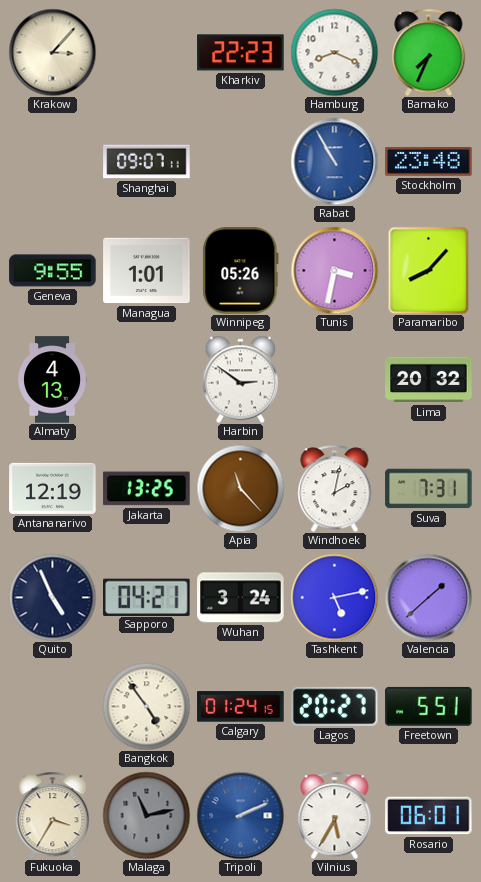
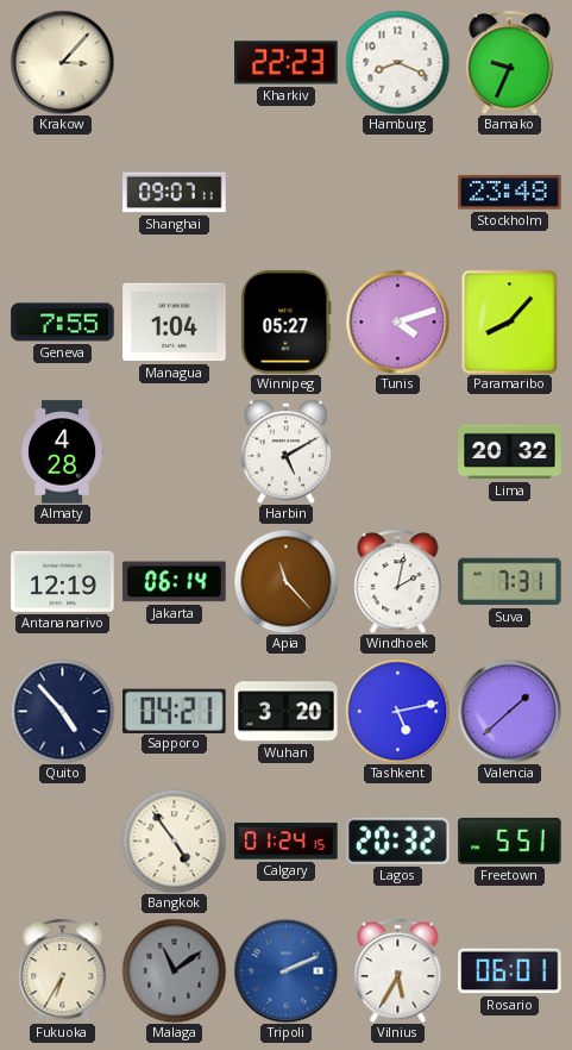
Bamako: 7:34 -> 9:34
Rabat: 10:55 -> none
Geneva: 9:55 -> 7:55
Managua: 1:01 -> 1:04
Winnipeg: 05:26 -> 05:27
Tunis: 3:32 -> 4:12
Almaty: 4:13 -> 4:28
Harbin: 2:51 -> 5:10
Jakarta: 13:25 -> 06:14
Quito: 4:56 -> 4:53
Wuhan: 3:24 -> 3:20
Lagos: 20:27 -> 20:32
Fukuoka: 3:35 -> 6:35
Malaga: 11:13 -> 11:09
